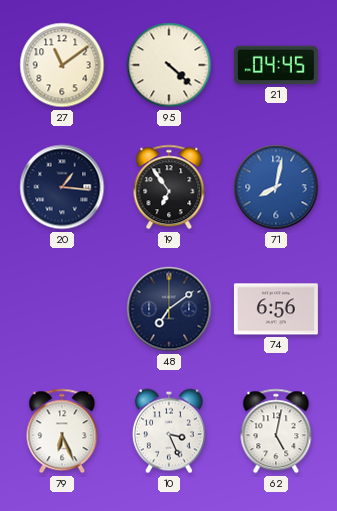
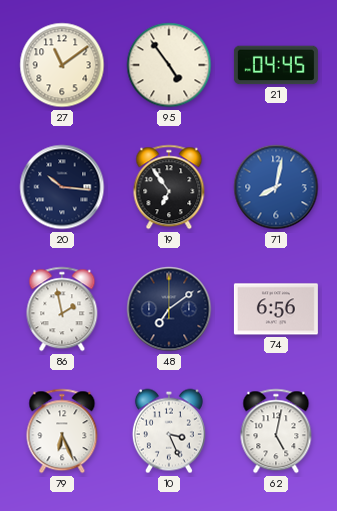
95: 4:22 -> 4:54
20: 1:16 -> 10:16
86: none -> 1:58
